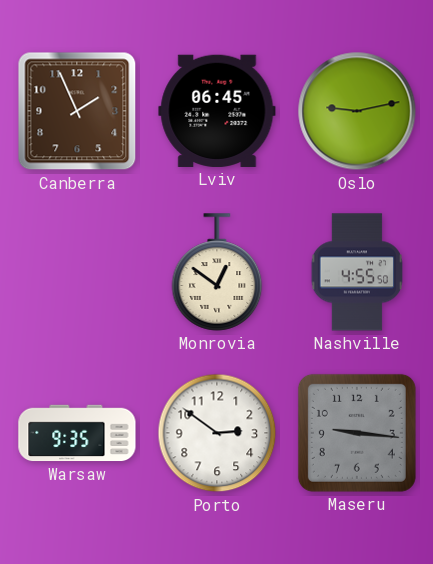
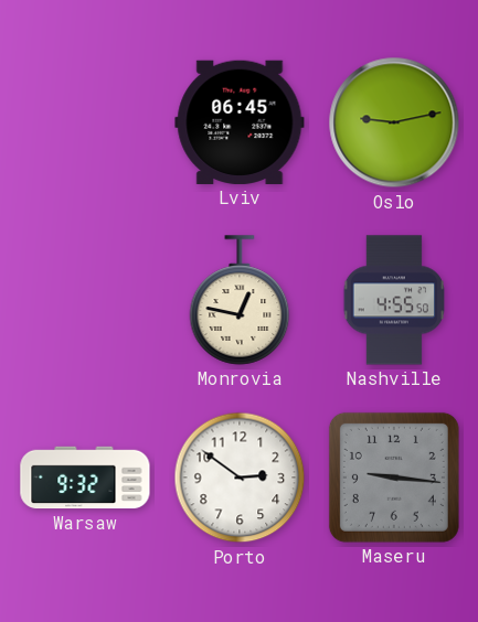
Canberra: 1:56 -> none
Monrovia: 12:51 -> 12:47
Warsaw: 9:35 -> 9:32
